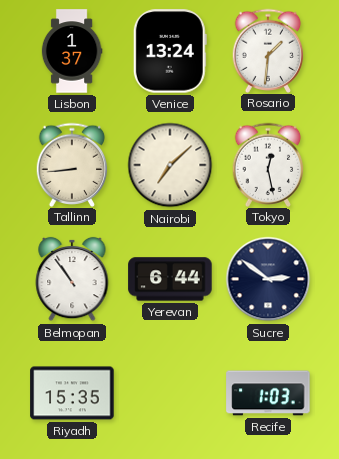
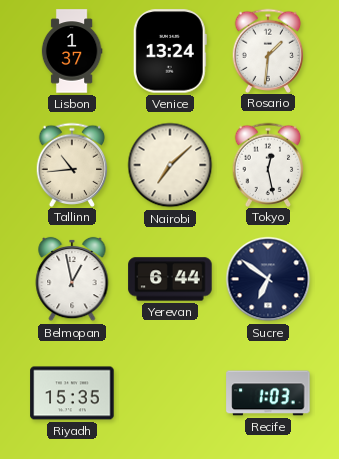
Tallinn: 8:44 -> 10:44
Belmopan: 10:54 -> 12:58
Sucre: 2:51 -> 6:51
